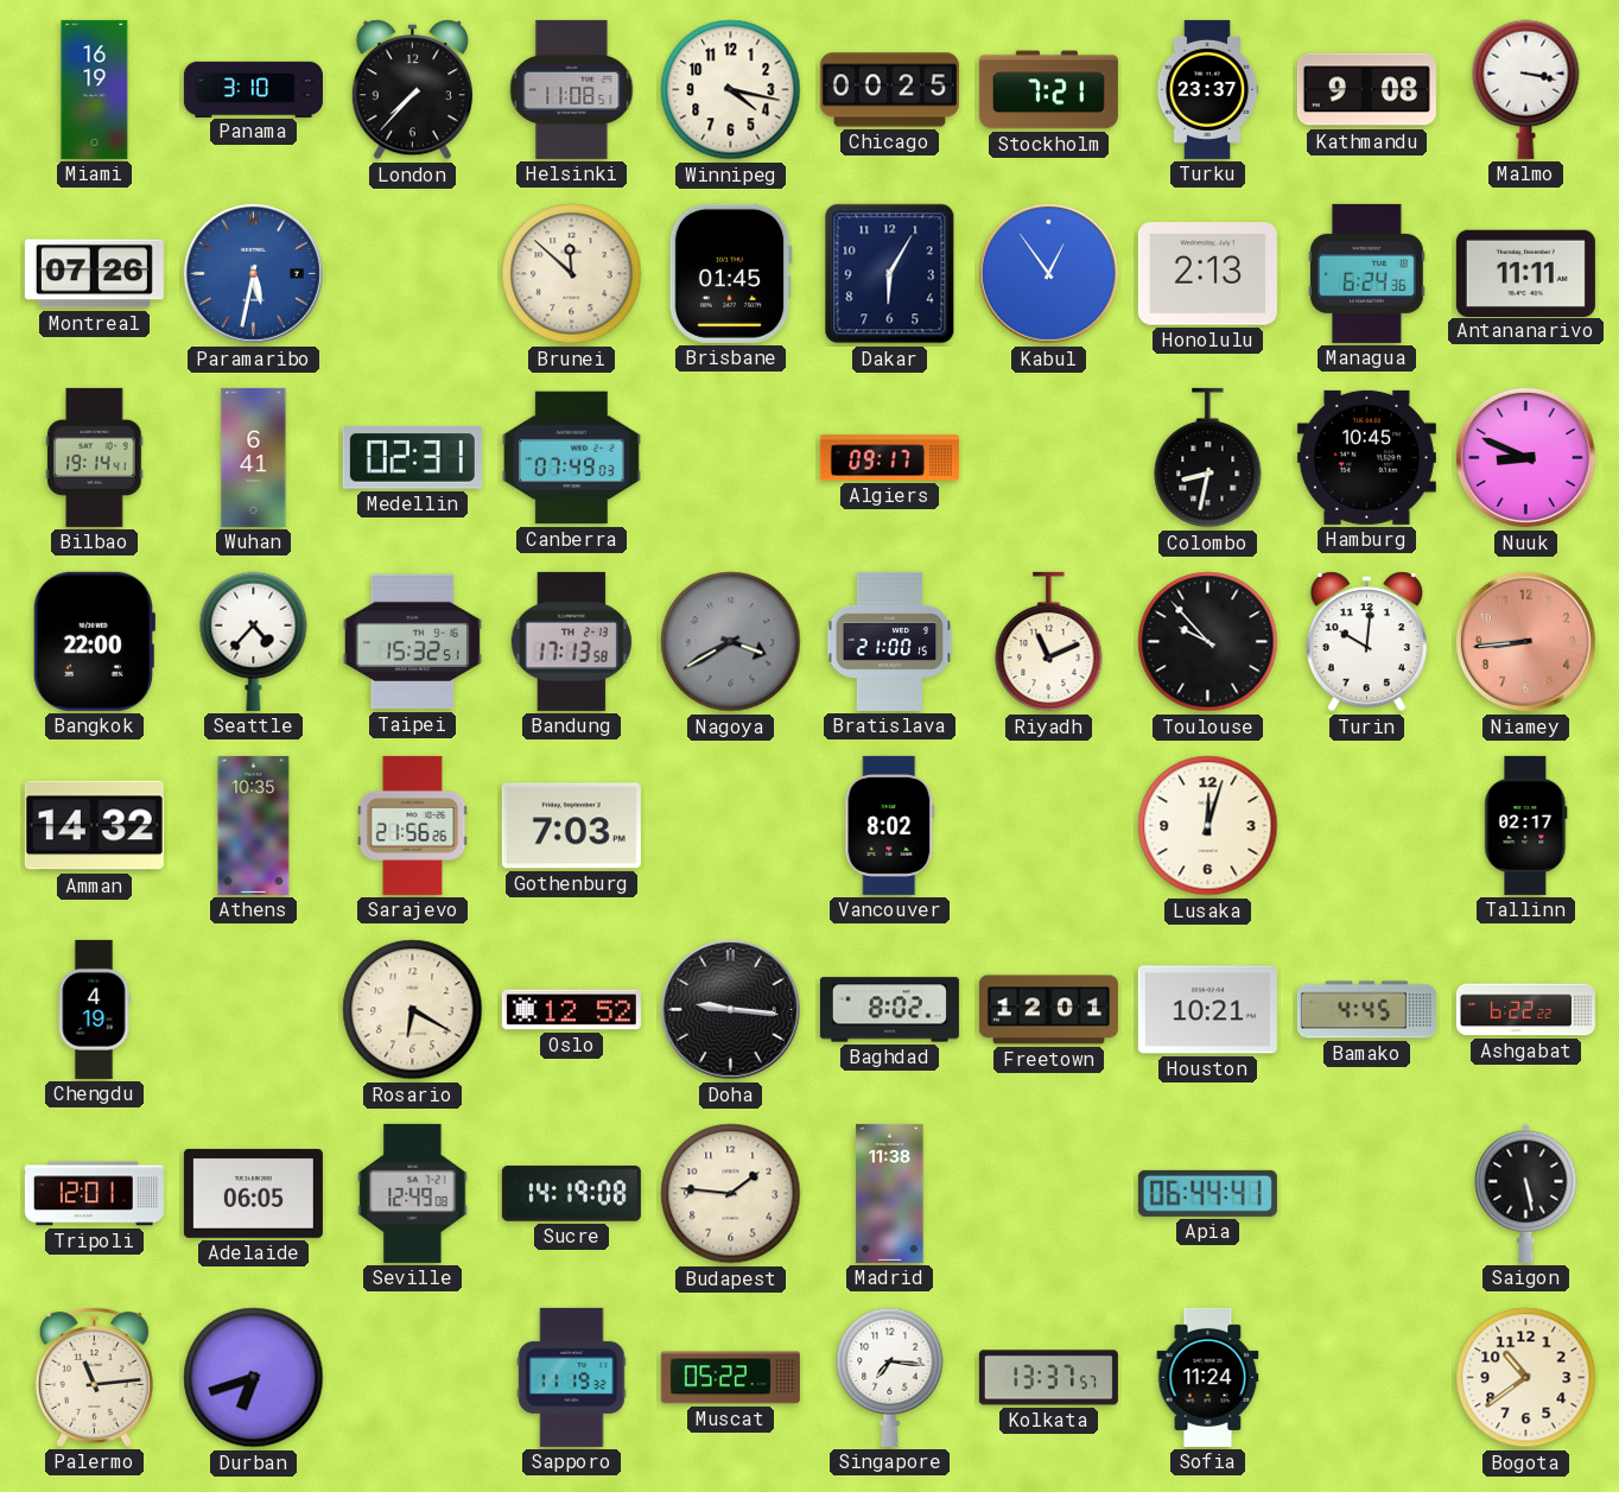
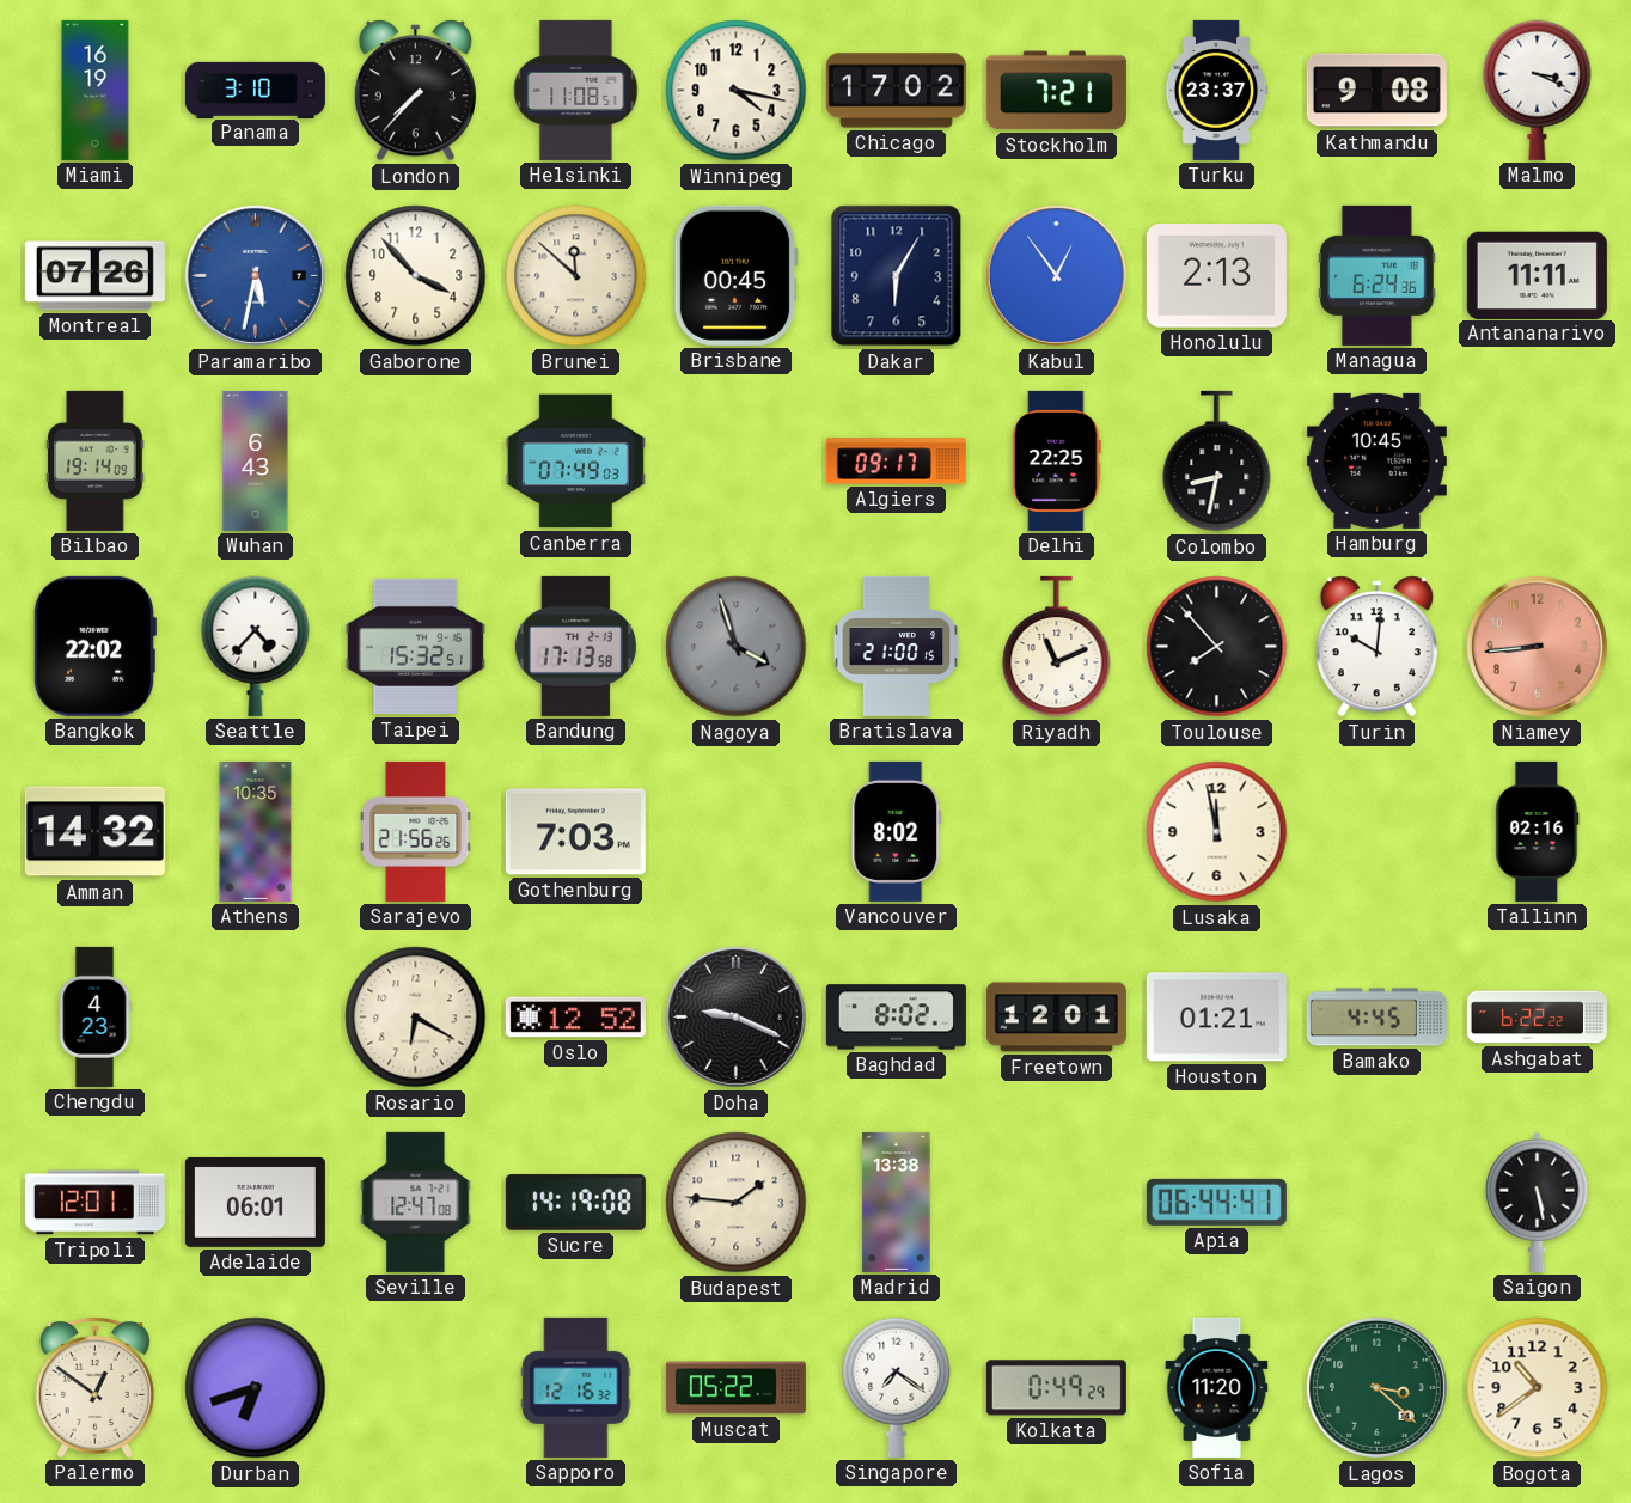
Chicago: 00:25 -> 17:02
Malmo: 3:17 -> 3:19
Gaborone: none -> 3:53
Brisbane: 01:45 -> 00:45
Bilbao: 19:14:41 -> 19:14:09
Wuhan: 6:41 -> 6:43
Medellin: 02:31 -> none
Delhi: none -> 22:25
Nuuk: 8:49 -> none
Bangkok: 22:00 -> 22:02
Nagoya: 3:40 -> 3:57
Toulouse: 9:53 -> 7:53
Lusaka: 12:03 -> 11:58
Tallinn: 02:17 -> 02:16
Chengdu: 4:19 -> 4:23
Doha: 9:16 -> 9:19
Houston: 10:21 -> 01:21
Adelaide: 06:05 -> 06:01
Seville: 12:49 -> 12:47
Madrid: 11:38 -> 13:38
Palermo: 11:14 -> 12:51
Sapporo: 11:19 -> 12:16
Singapore: 7:16 -> 7:21
Kolkata: 13:37 -> 0:49
Sofia: 11:24 -> 11:20
Lagos: none -> 3:22
